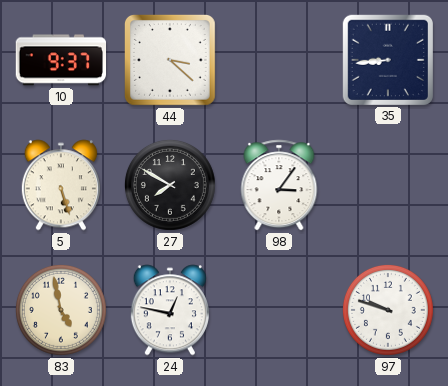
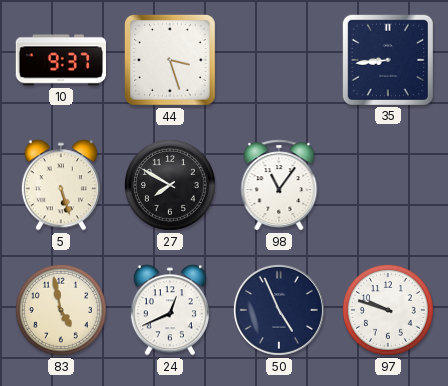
44: 3:22 -> 3:27
98: 3:06 -> 11:06
24: 12:47 -> 12:41
50: none -> 4:56
